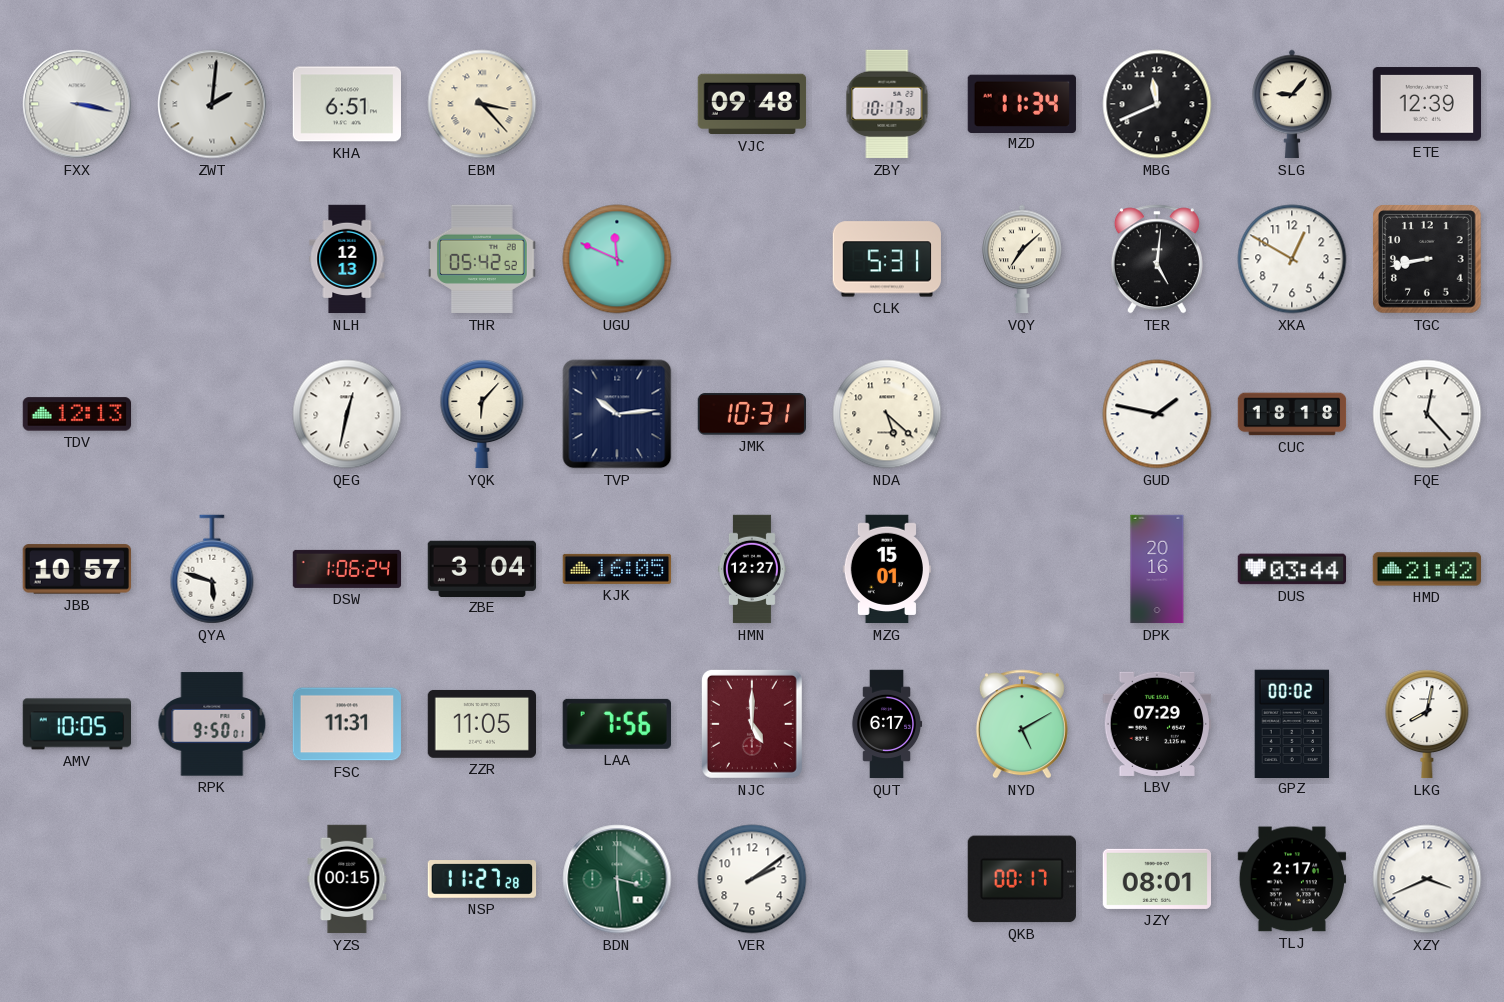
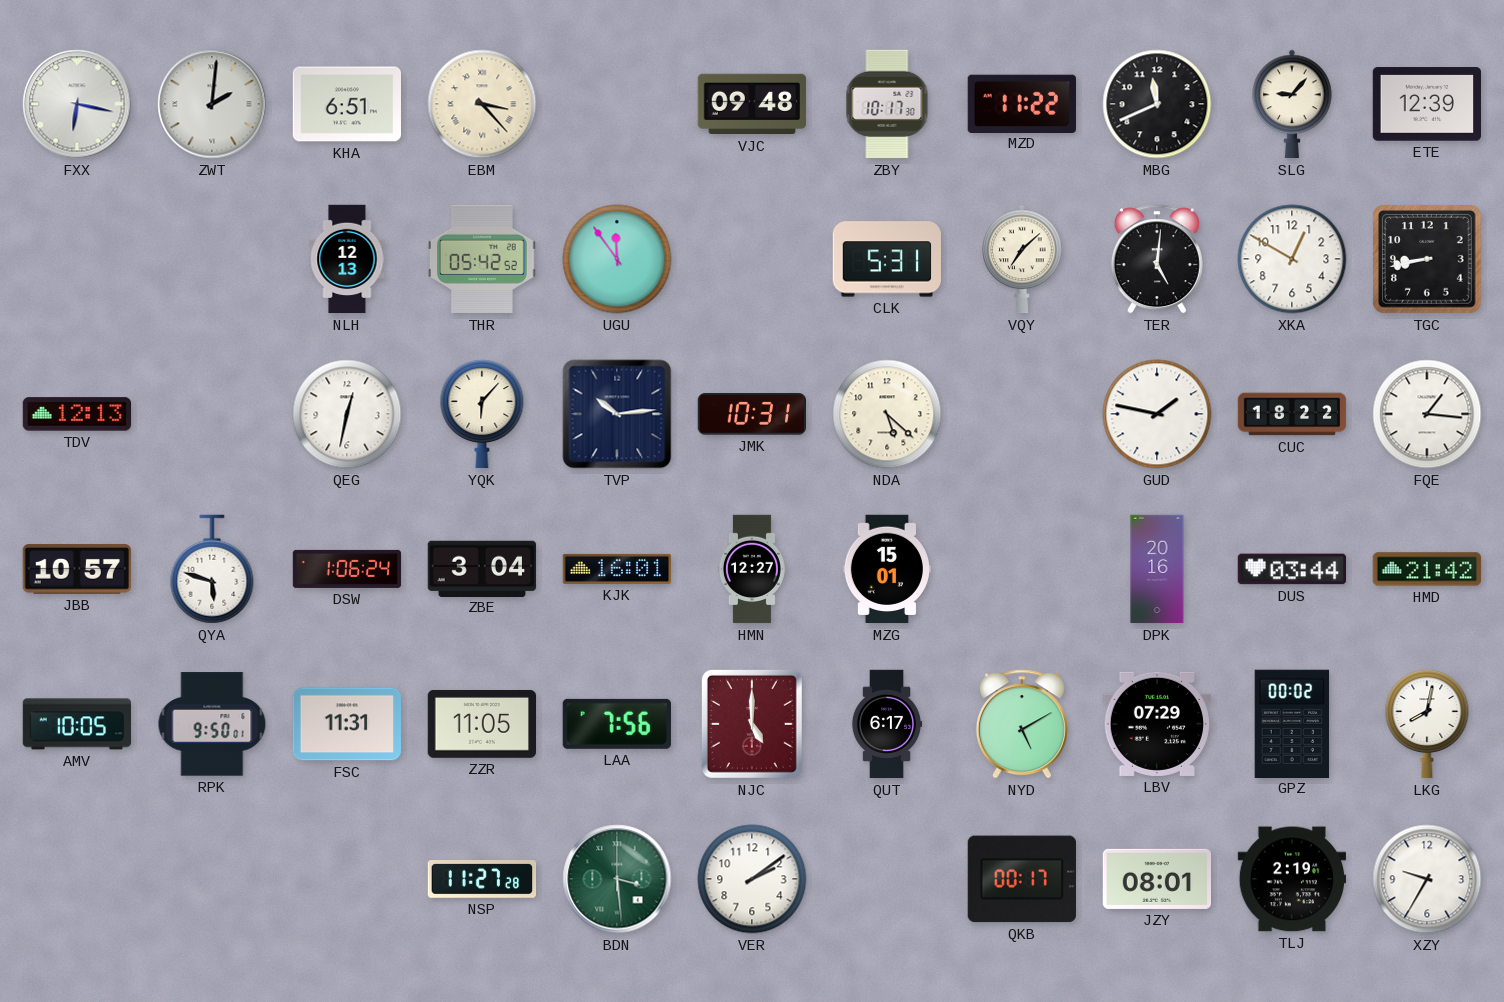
FXX: 3:17 -> 6:17
MZD: 11:34 -> 11:22
UGU: 11:49 -> 11:54
CUC: 18:18 -> 18:22
FQE: 12:23 -> 1:16
KJK: 16:05 -> 16:01
YZS: 00:15 -> none
TLJ: 2:17 -> 2:19
XZY: 3:41 -> 9:35
